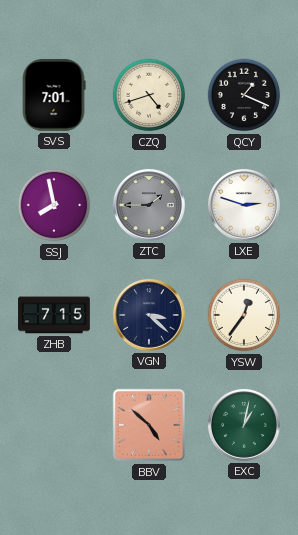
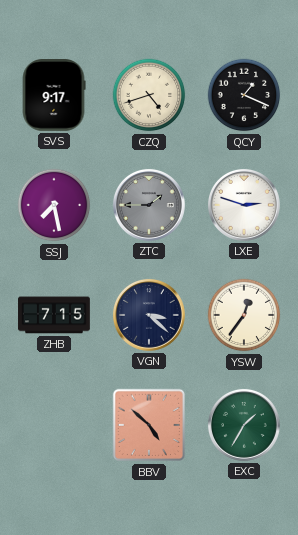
SVS: 7:01 -> 9:17
SSJ: 7:58 -> 7:28
EXC: 1:02 -> 1:35
